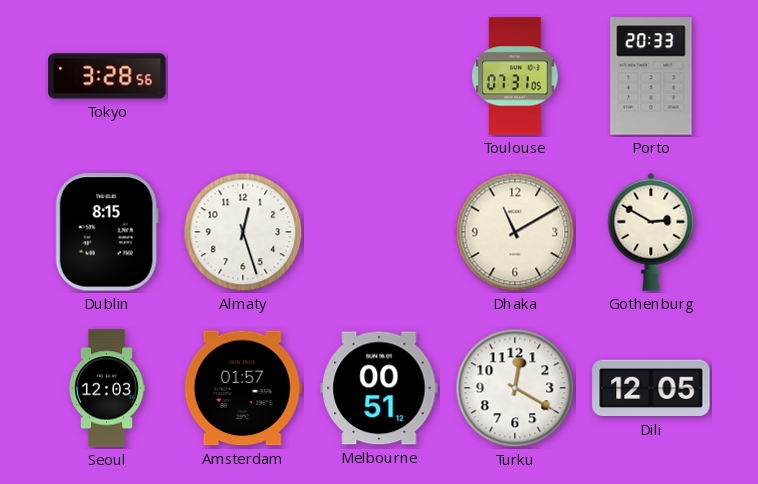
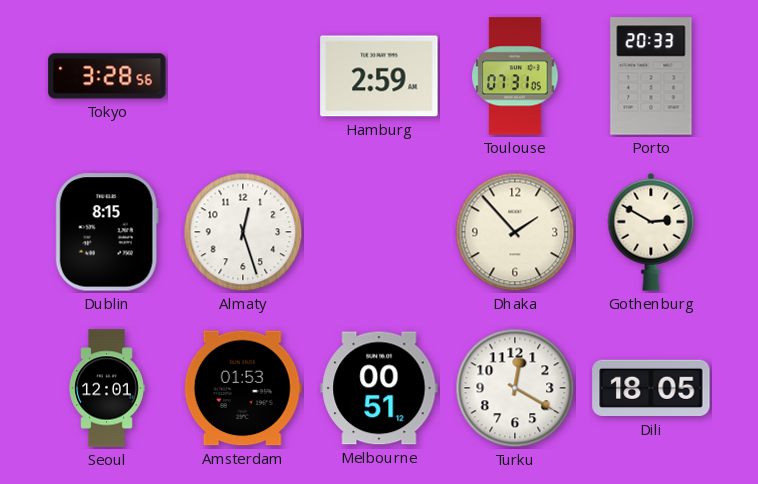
Hamburg: none -> 2:59
Dhaka: 11:10 -> 1:53
Seoul: 12:03 -> 12:01
Amsterdam: 01:57 -> 01:53
Dili: 12:05 -> 18:05
